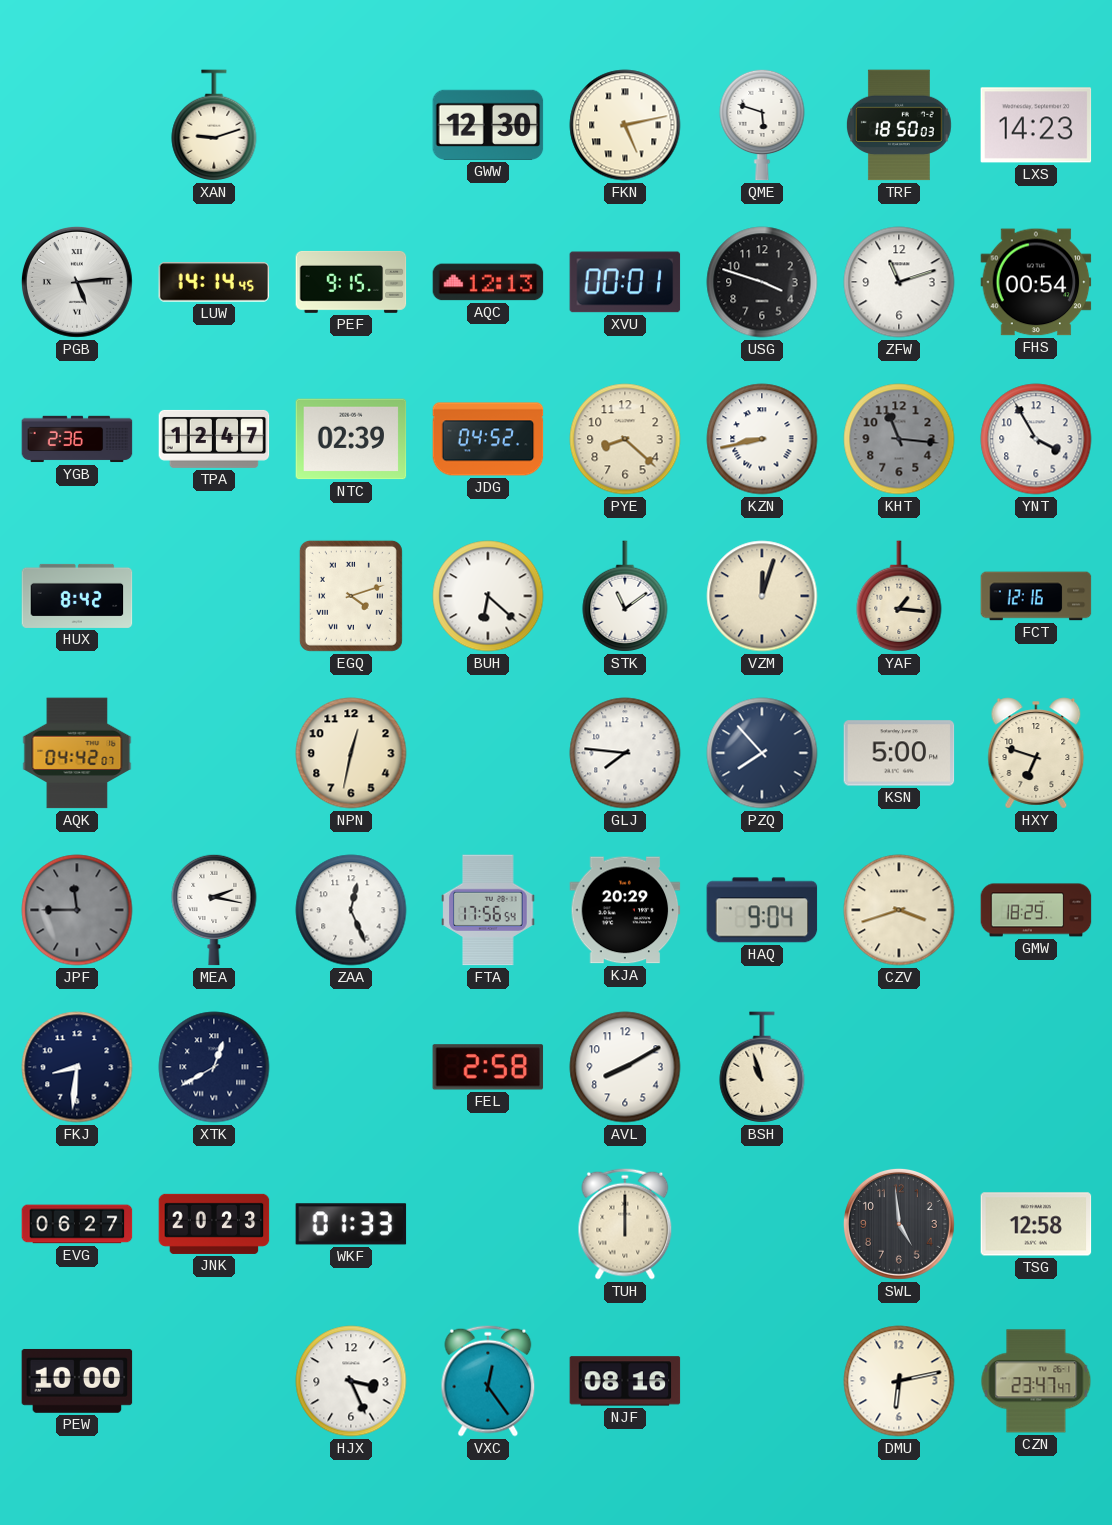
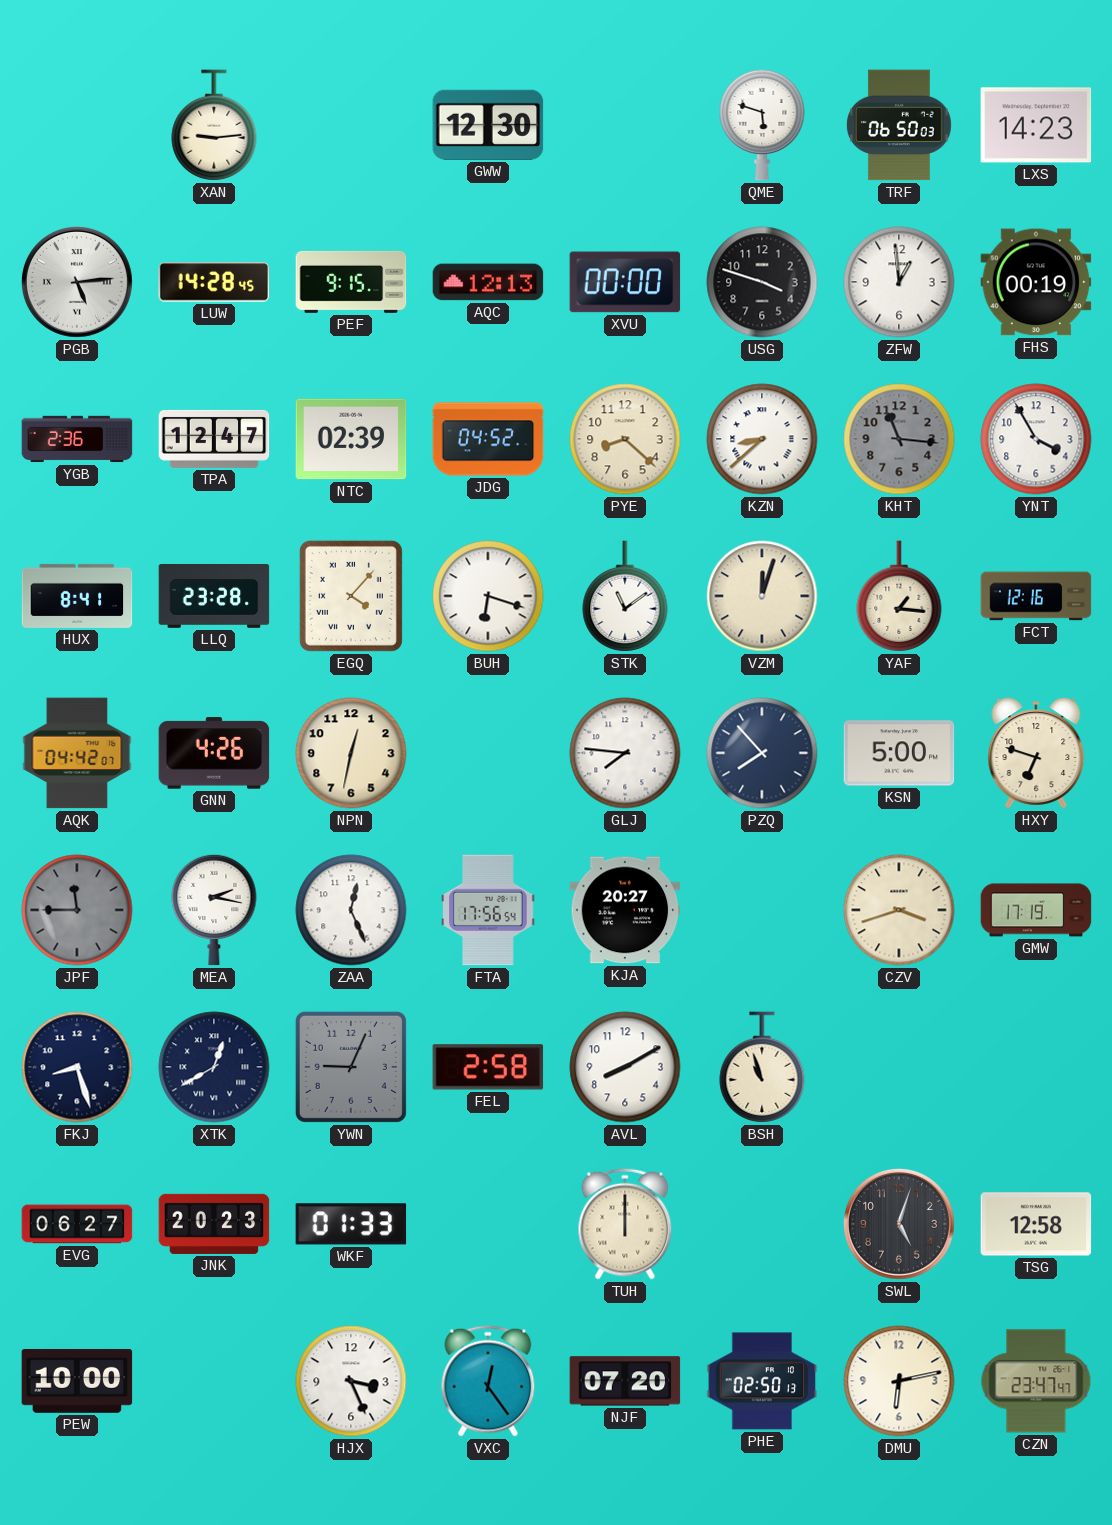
XAN: 9:12 -> 9:14
FKN: 5:13 -> none
TRF: 18:50 -> 06:50
LUW: 14:14 -> 14:28
XVU: 00:01 -> 00:00
ZFW: 11:12 -> 12:59
FHS: 00:54 -> 00:19
KZN: 8:43 -> 8:38
HUX: 8:42 -> 8:41
LLQ: none -> 23:28
EGQ: 4:12 -> 4:07
BUH: 6:22 -> 6:18
GNN: none -> 4:26
KJA: 20:29 -> 20:27
HAQ: 9:04 -> none
GMW: 18:29 -> 17:19
FKJ: 8:31 -> 8:27
YWN: none -> 9:04
SWL: 4:59 -> 5:03
NJF: 08:16 -> 07:20
PHE: none -> 02:50
